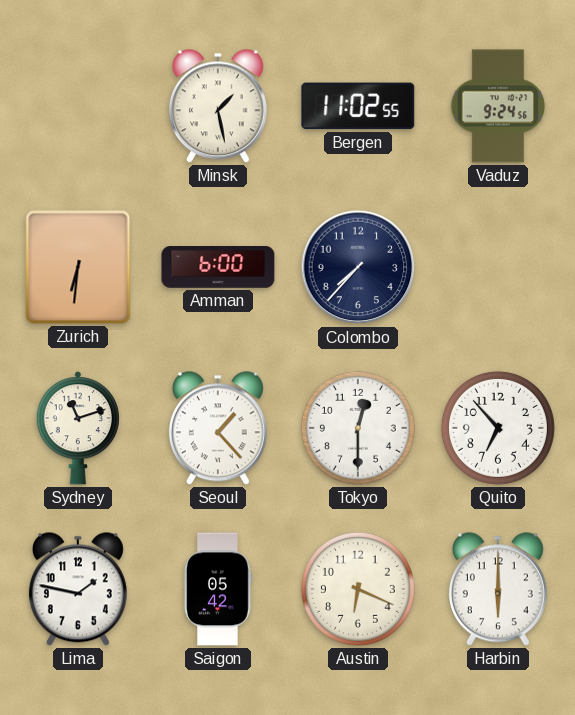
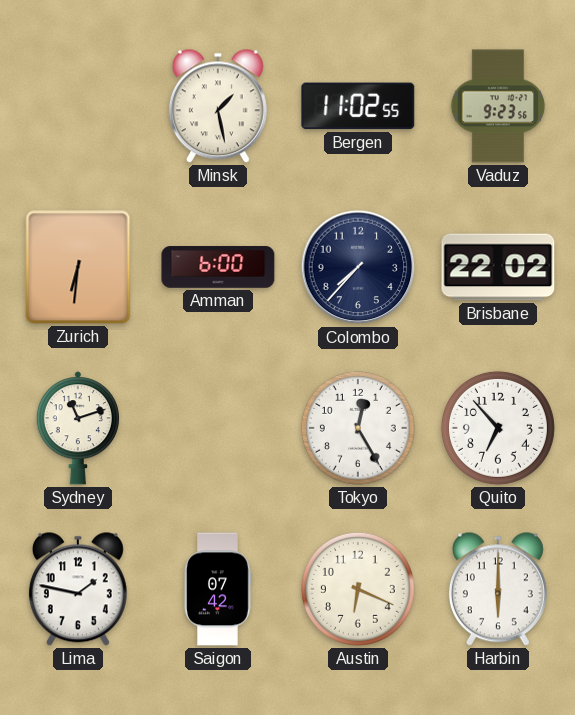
Vaduz: 9:24 -> 9:23
Brisbane: none -> 22:02
Seoul: 1:23 -> none
Tokyo: 12:30 -> 12:25
Saigon: 05:42 -> 07:42
